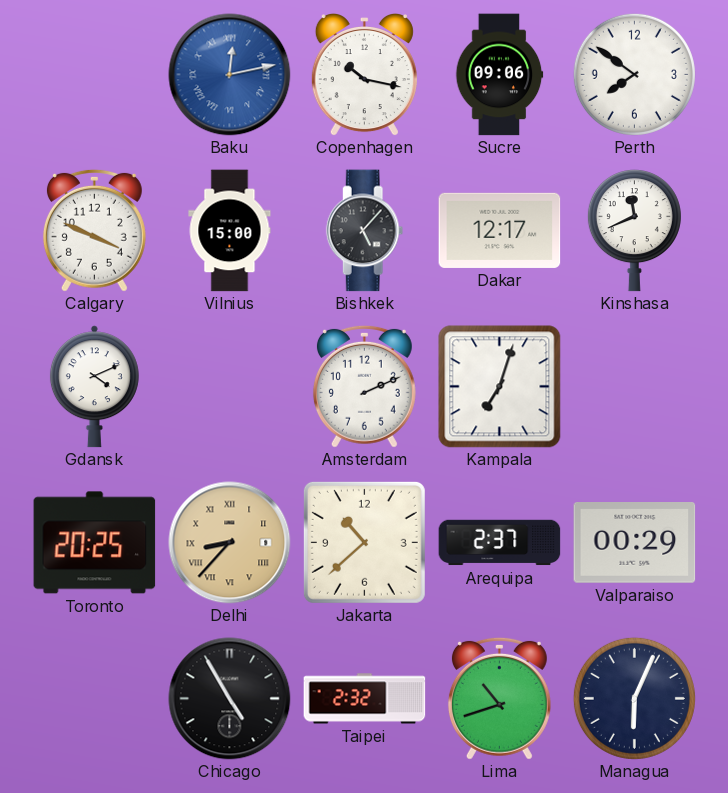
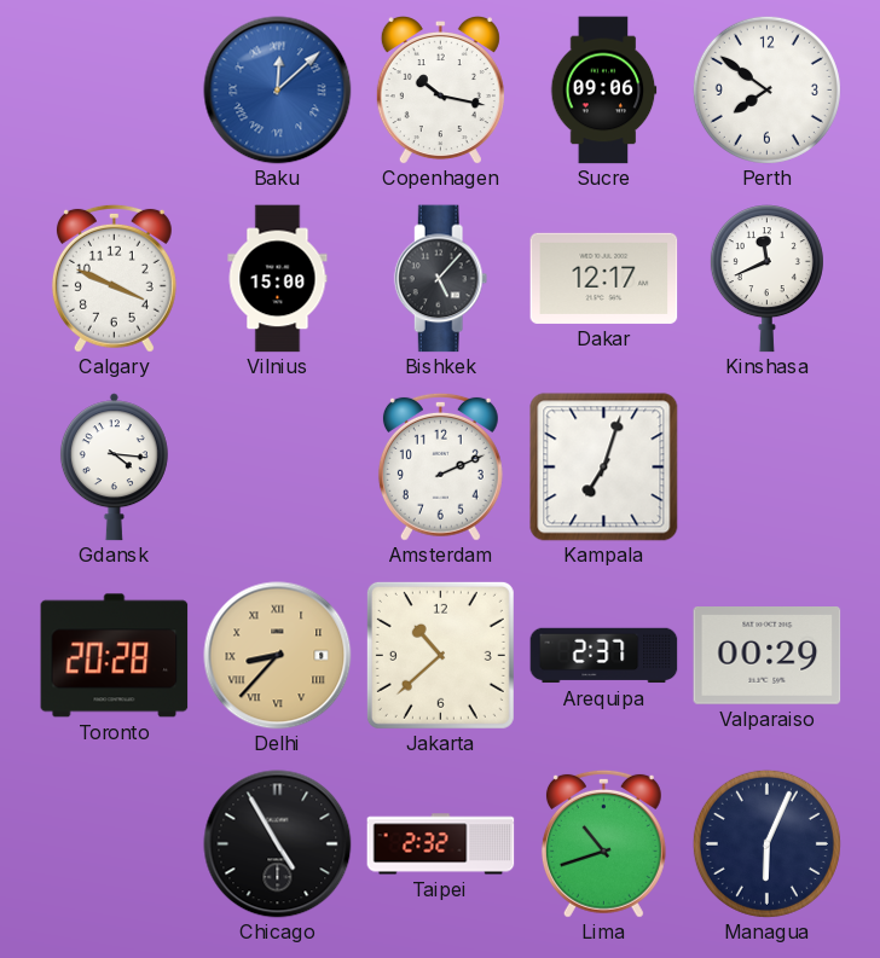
Baku: 12:13 -> 12:08
Gdansk: 4:11 -> 4:16
Toronto: 20:25 -> 20:28
